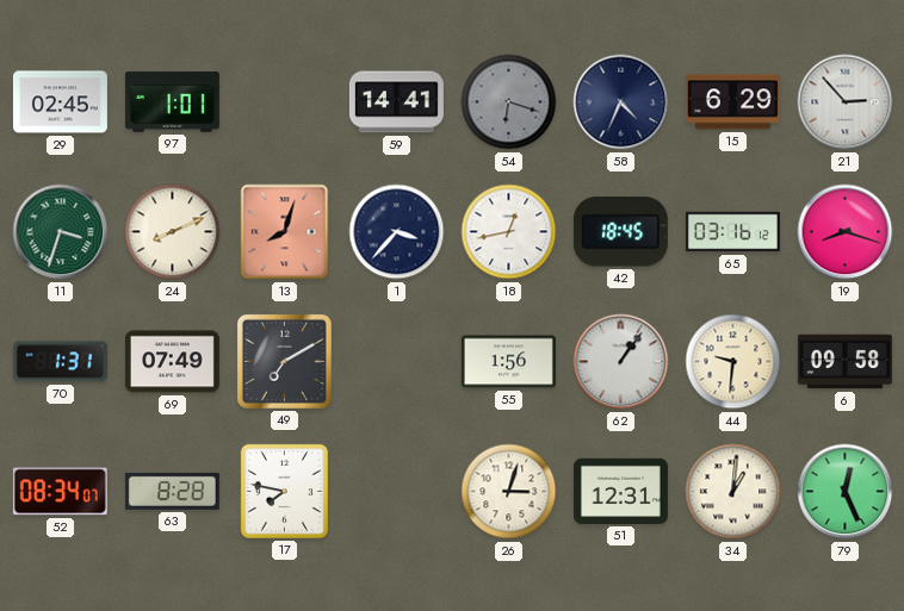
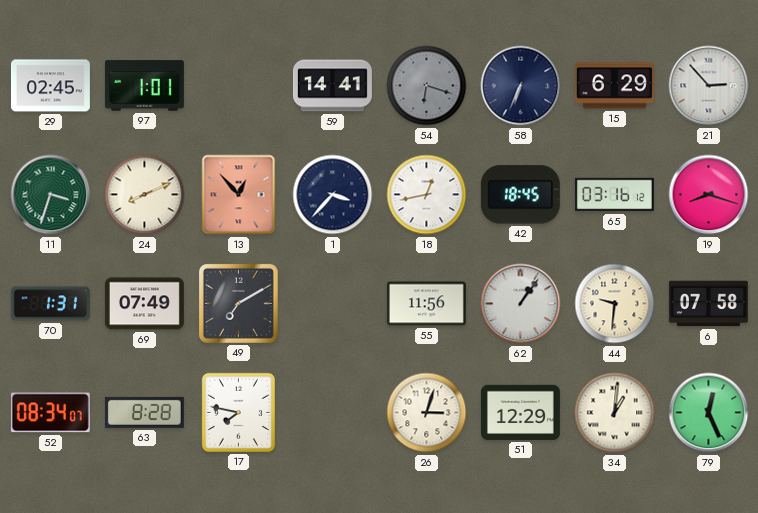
58: 4:34 -> 6:34
13: 8:03 -> 12:53
55: 1:56 -> 11:56
6: 09:58 -> 07:58
51: 12:31 -> 12:29
